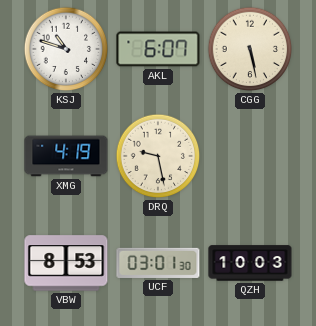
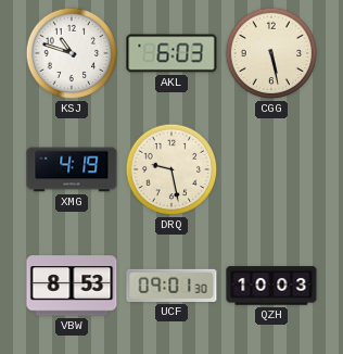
AKL: 6:07 -> 6:03
UCF: 03:01 -> 09:01
